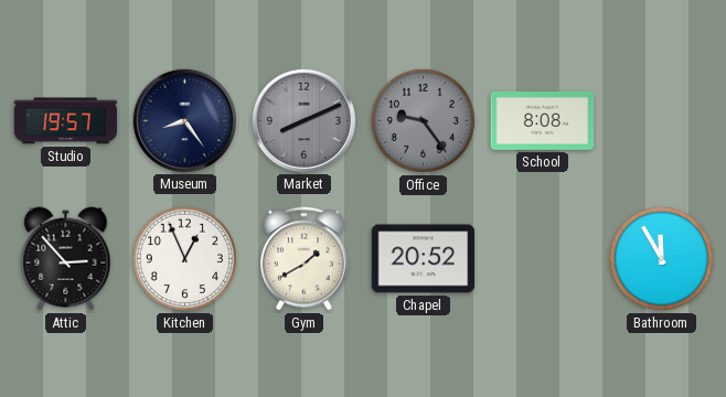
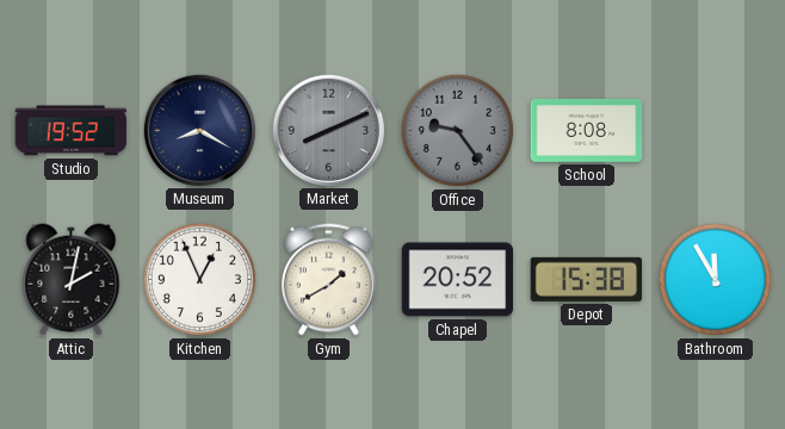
Studio: 19:57 -> 19:52
Museum: 8:24 -> 8:20
Attic: 2:53 -> 2:02
Depot: none -> 15:38
